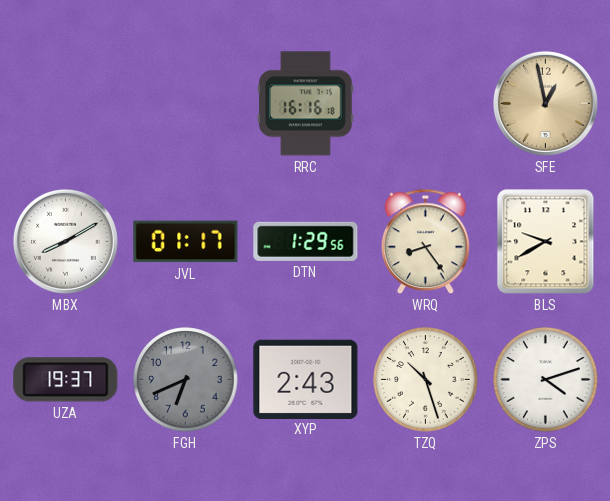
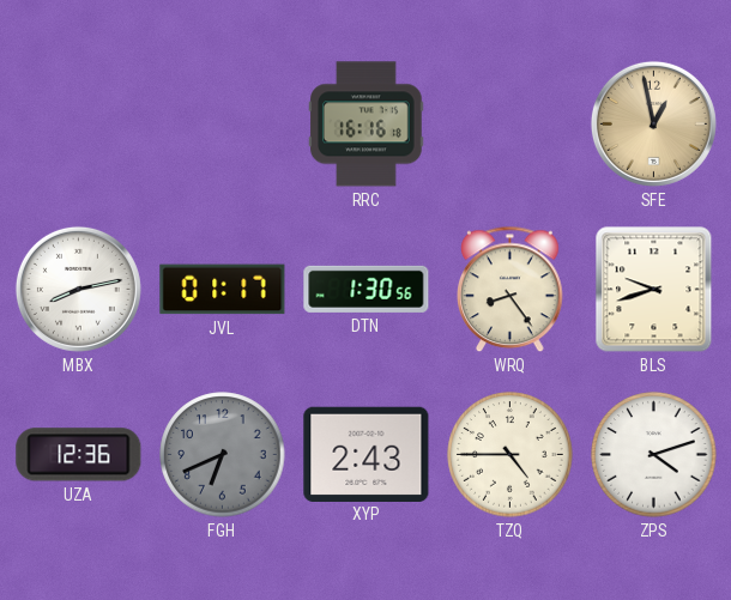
MBX: 8:10 -> 8:13
DTN: 1:29 -> 1:30
BLS: 9:40 -> 9:42
UZA: 19:37 -> 12:36
TZQ: 10:27 -> 4:45
